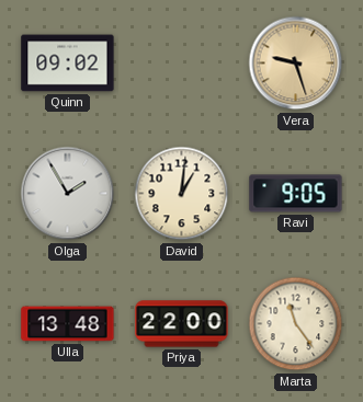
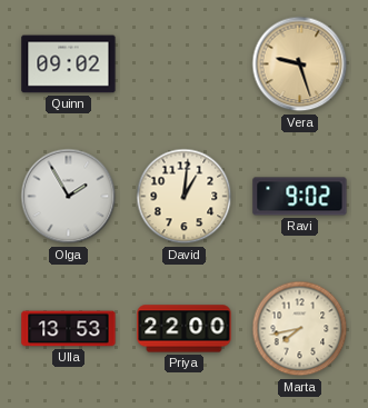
Ravi: 9:05 -> 9:02
Ulla: 13:48 -> 13:53
Marta: 11:24 -> 7:43
